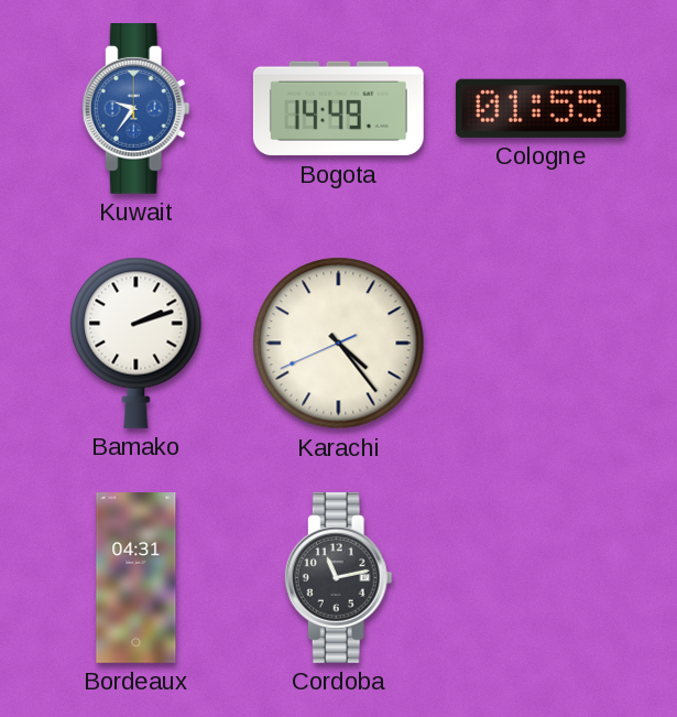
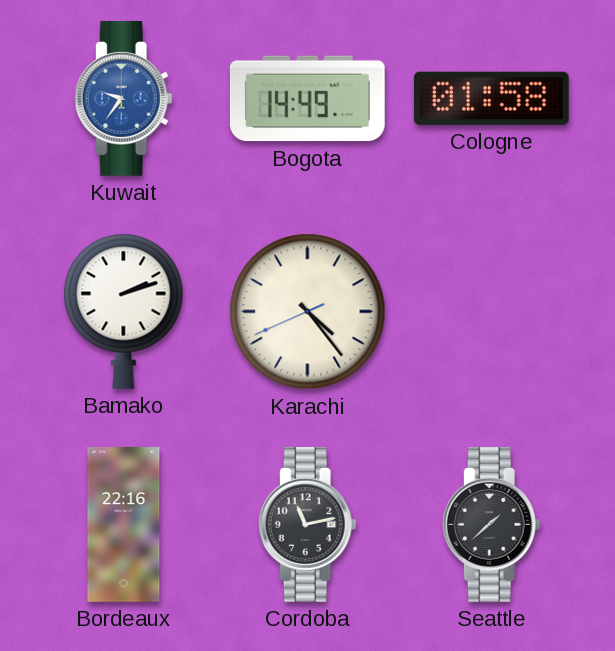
Cologne: 01:55 -> 01:58
Bordeaux: 04:31 -> 22:16
Seattle: none -> 1:38
